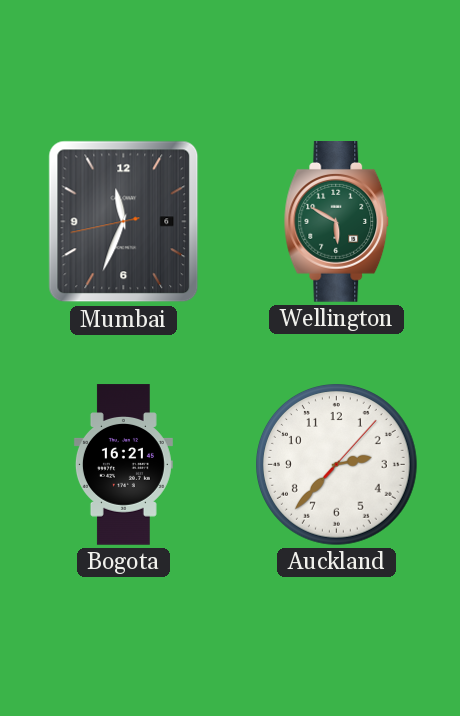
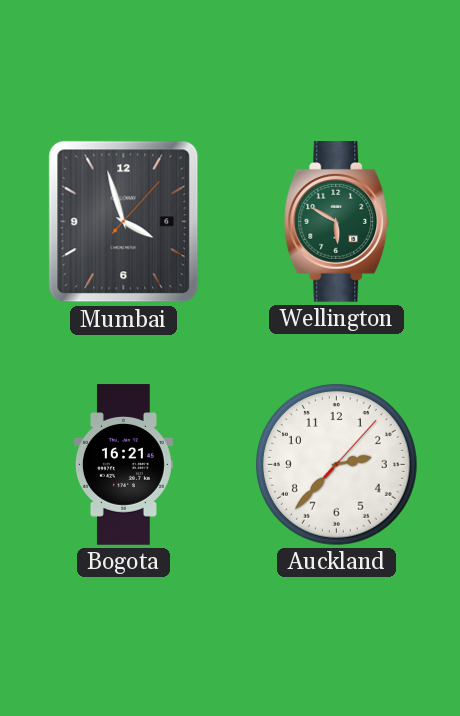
Mumbai: 11:33 -> 3:57
